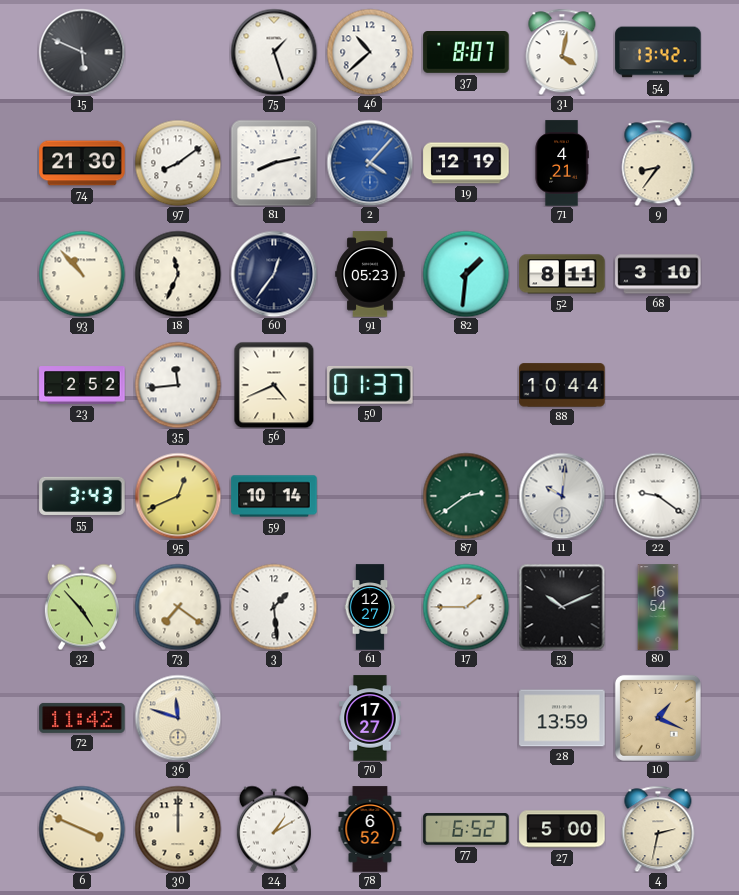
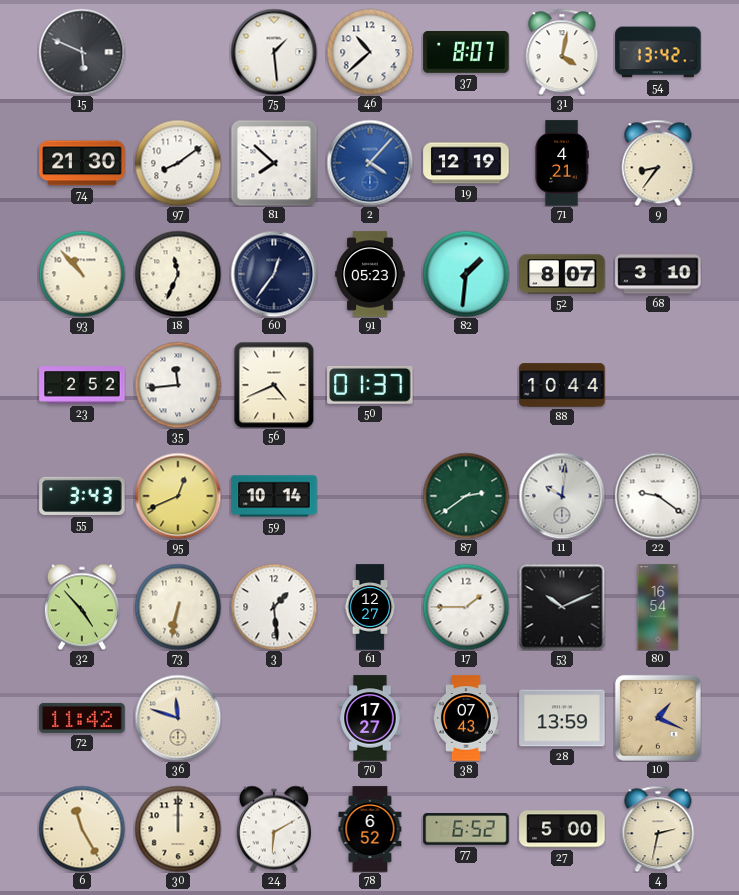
75: 1:27 -> 1:29
81: 8:13 -> 7:52
52: 8:11 -> 8:07
73: 7:21 -> 6:32
38: none -> 07:43
6: 3:49 -> 11:25
24: 1:10 -> 6:10
